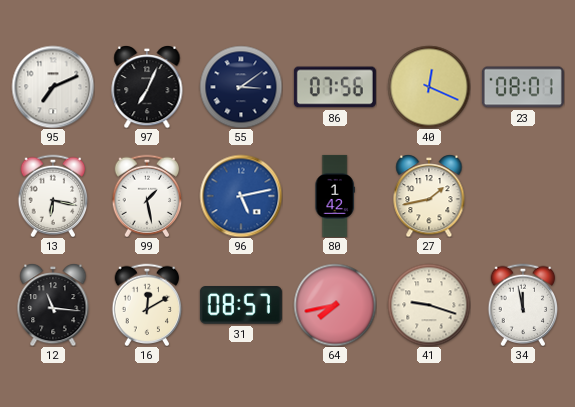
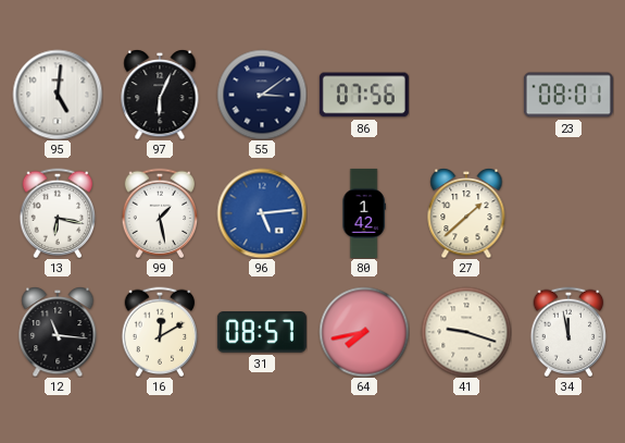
95: 7:11 -> 5:01
97: 7:04 -> 6:04
40: 12:19 -> none
96: 5:13 -> 5:14
27: 1:43 -> 1:38
